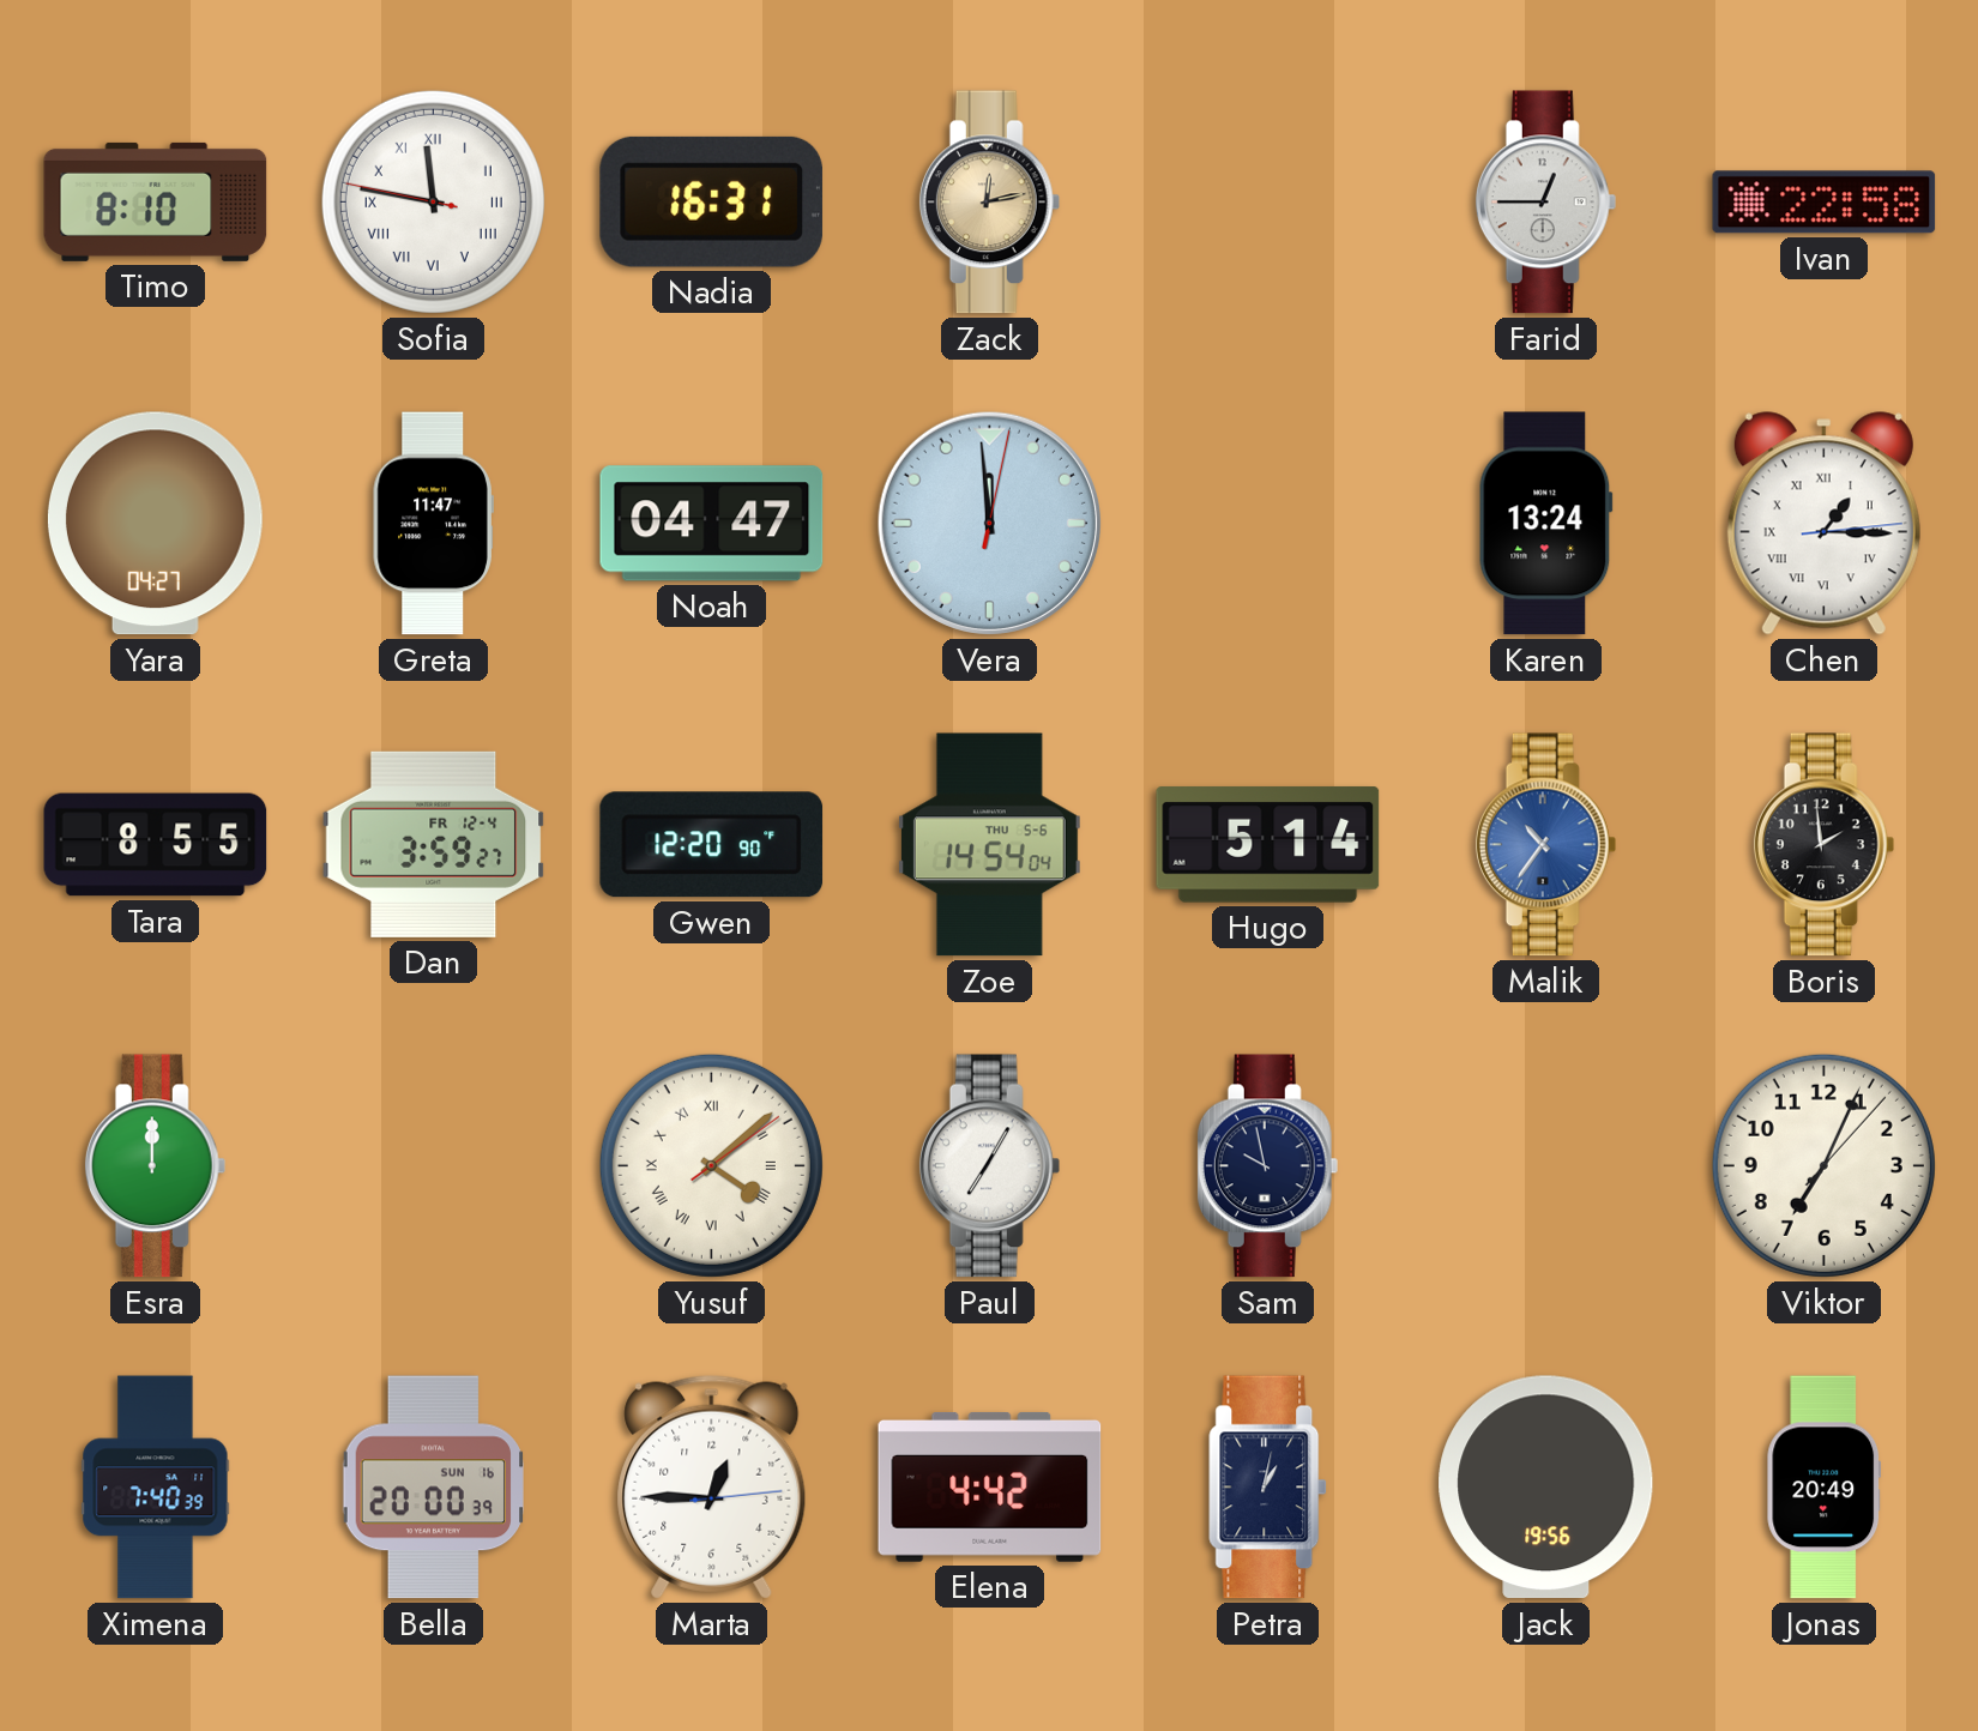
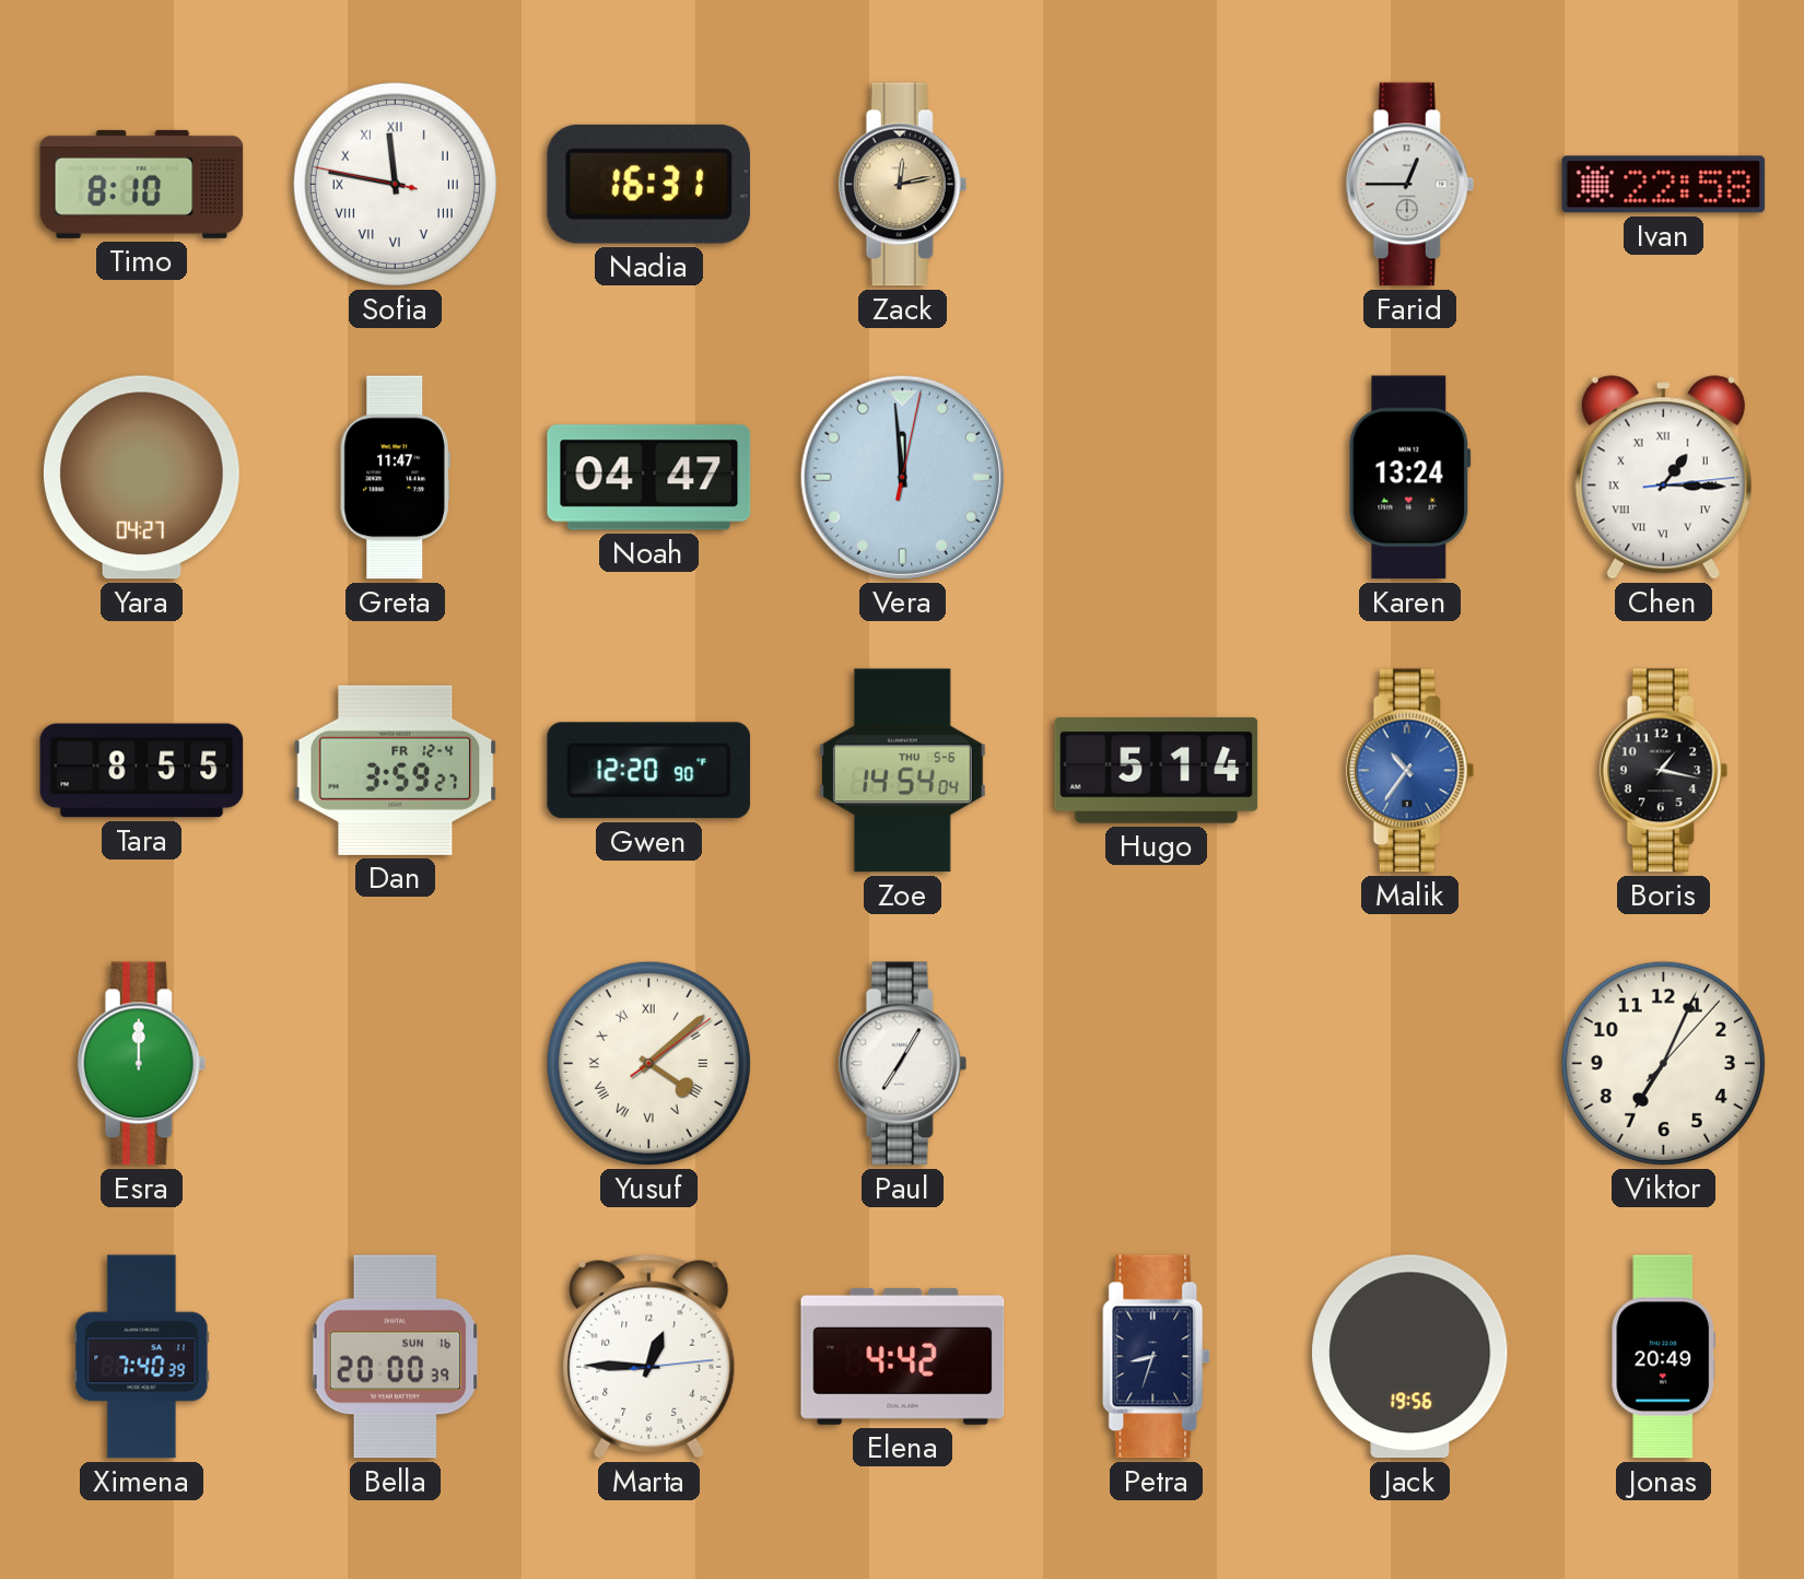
Boris: 1:59 -> 1:17
Sam: 9:58 -> none
Petra: 1:02 -> 8:33
